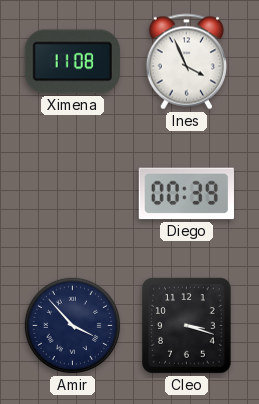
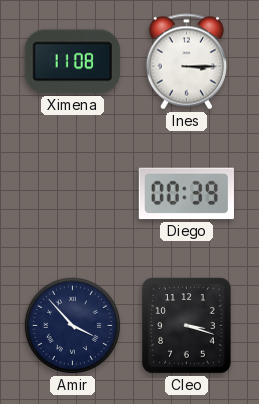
Ines: 3:56 -> 3:15
